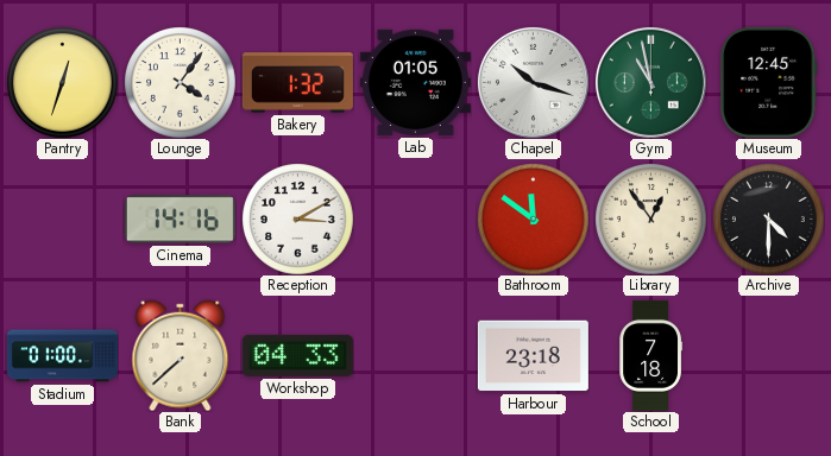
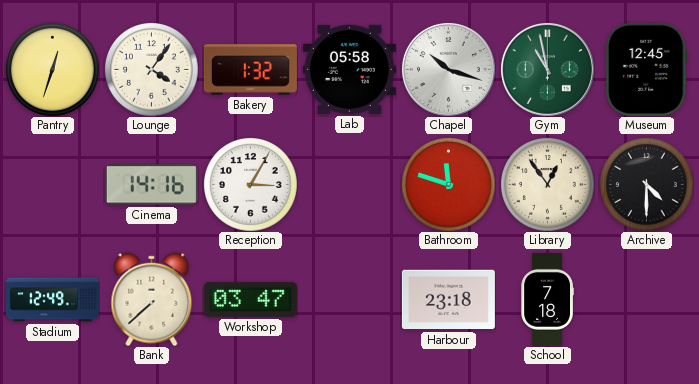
Lab: 01:05 -> 05:58
Reception: 3:10 -> 3:05
Bathroom: 11:51 -> 11:48
Stadium: 01:00 -> 12:49
Workshop: 04:33 -> 03:47
